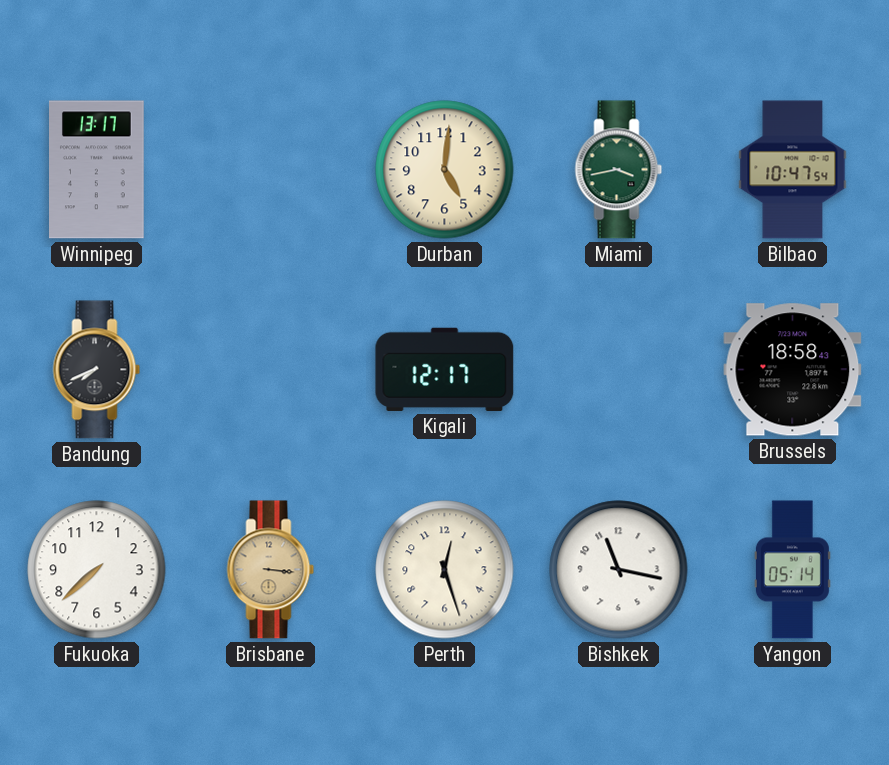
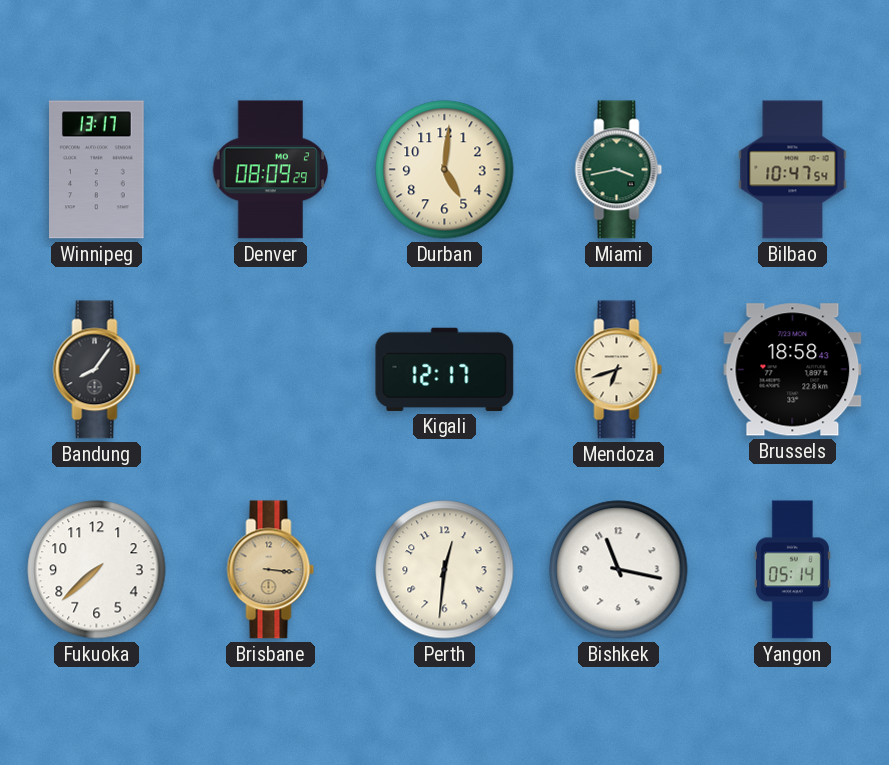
Denver: none -> 08:09
Bandung: 7:41 -> 8:06
Mendoza: none -> 6:42
Perth: 12:27 -> 12:31
